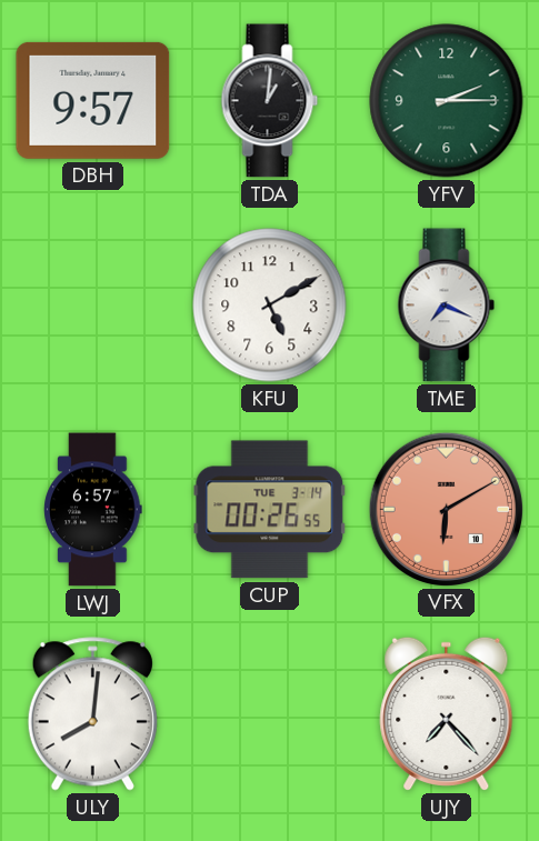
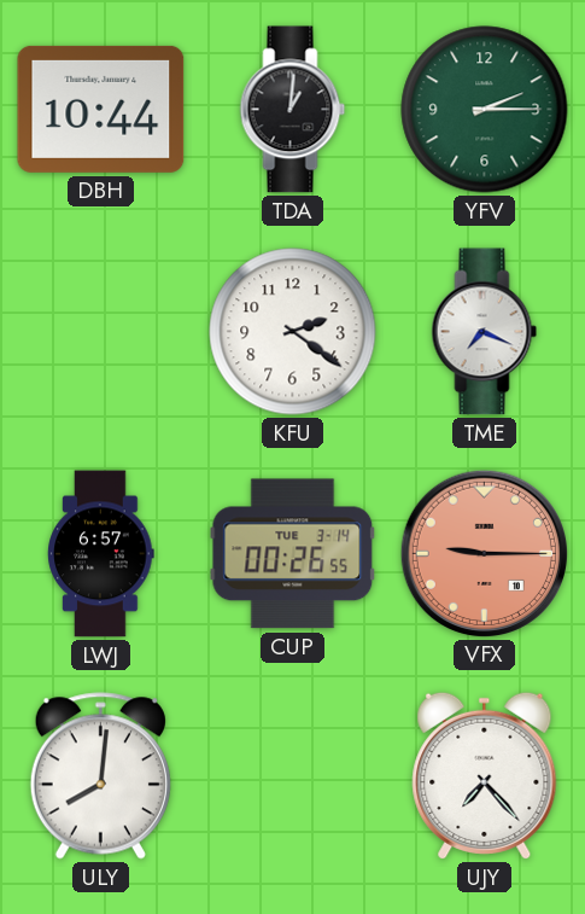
DBH: 9:57 -> 10:44
KFU: 5:10 -> 2:21
VFX: 6:10 -> 9:15
